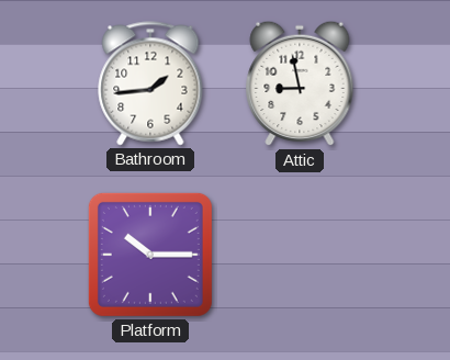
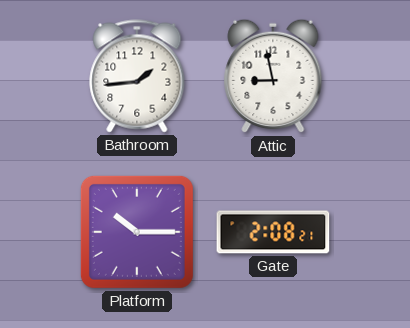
Gate: none -> 2:08
